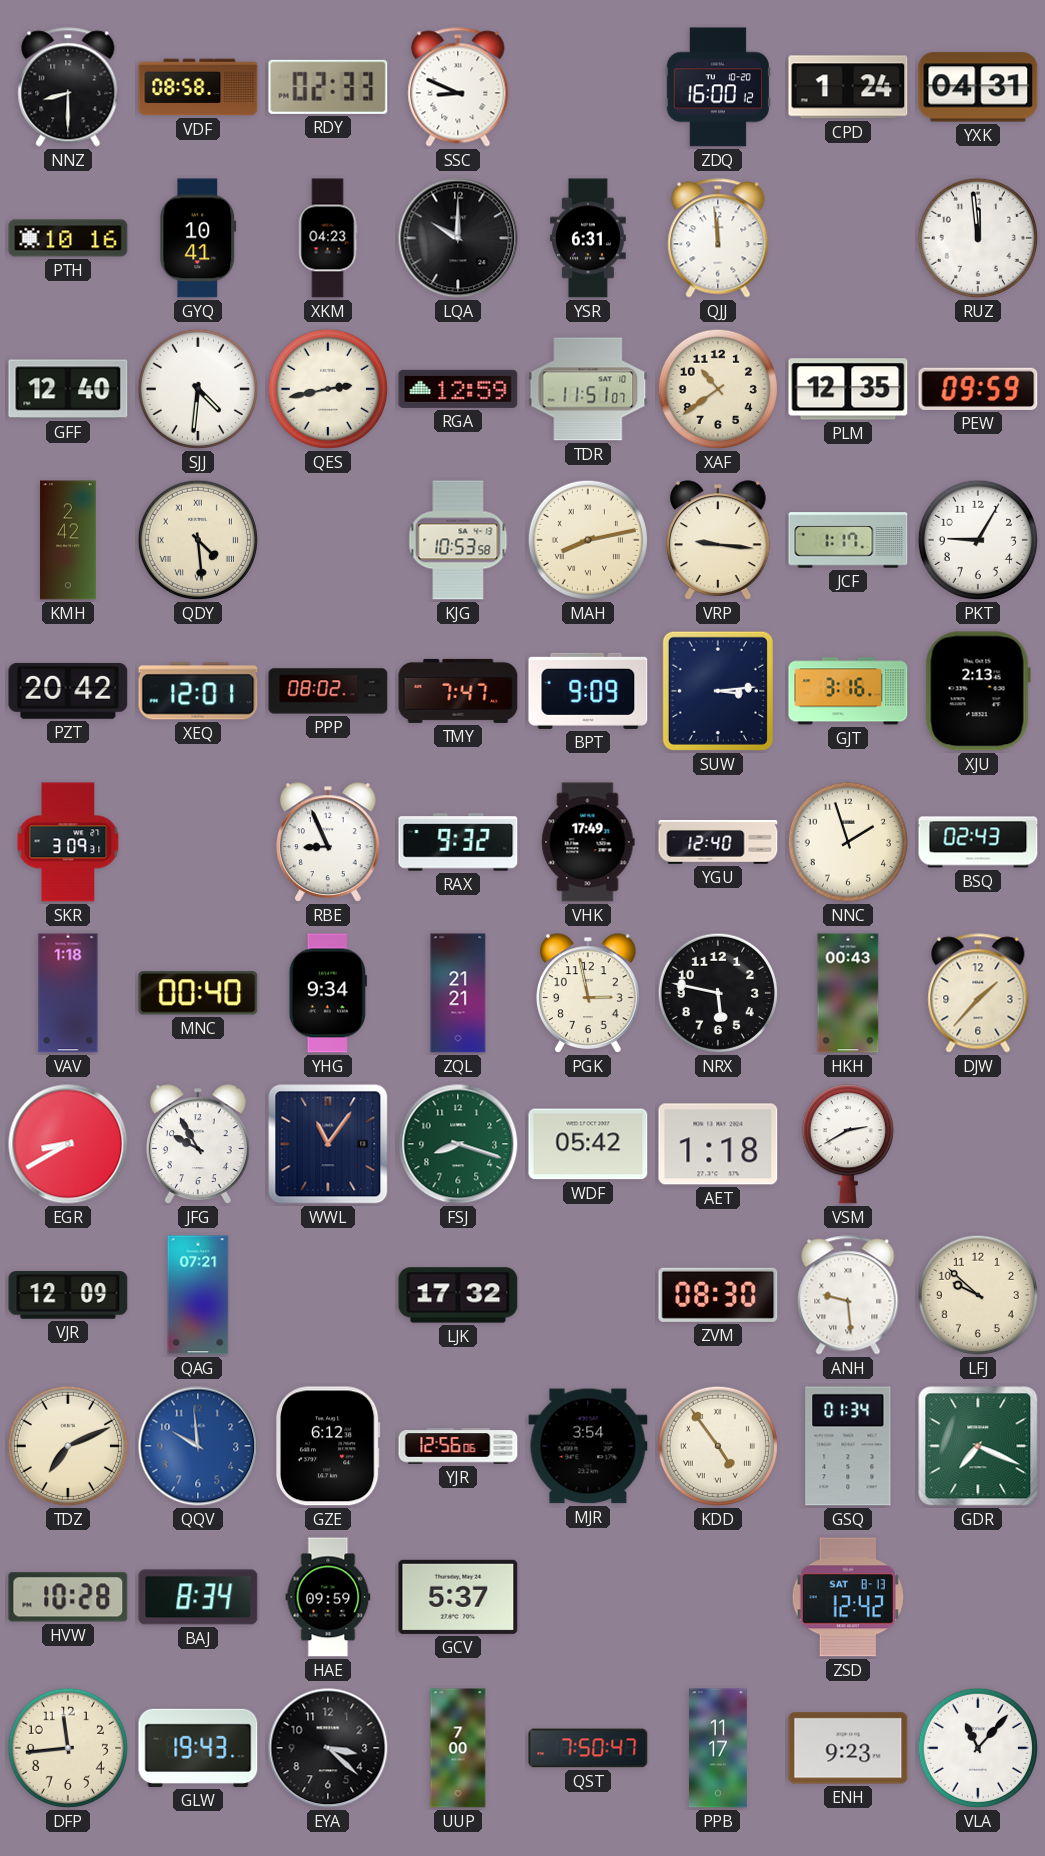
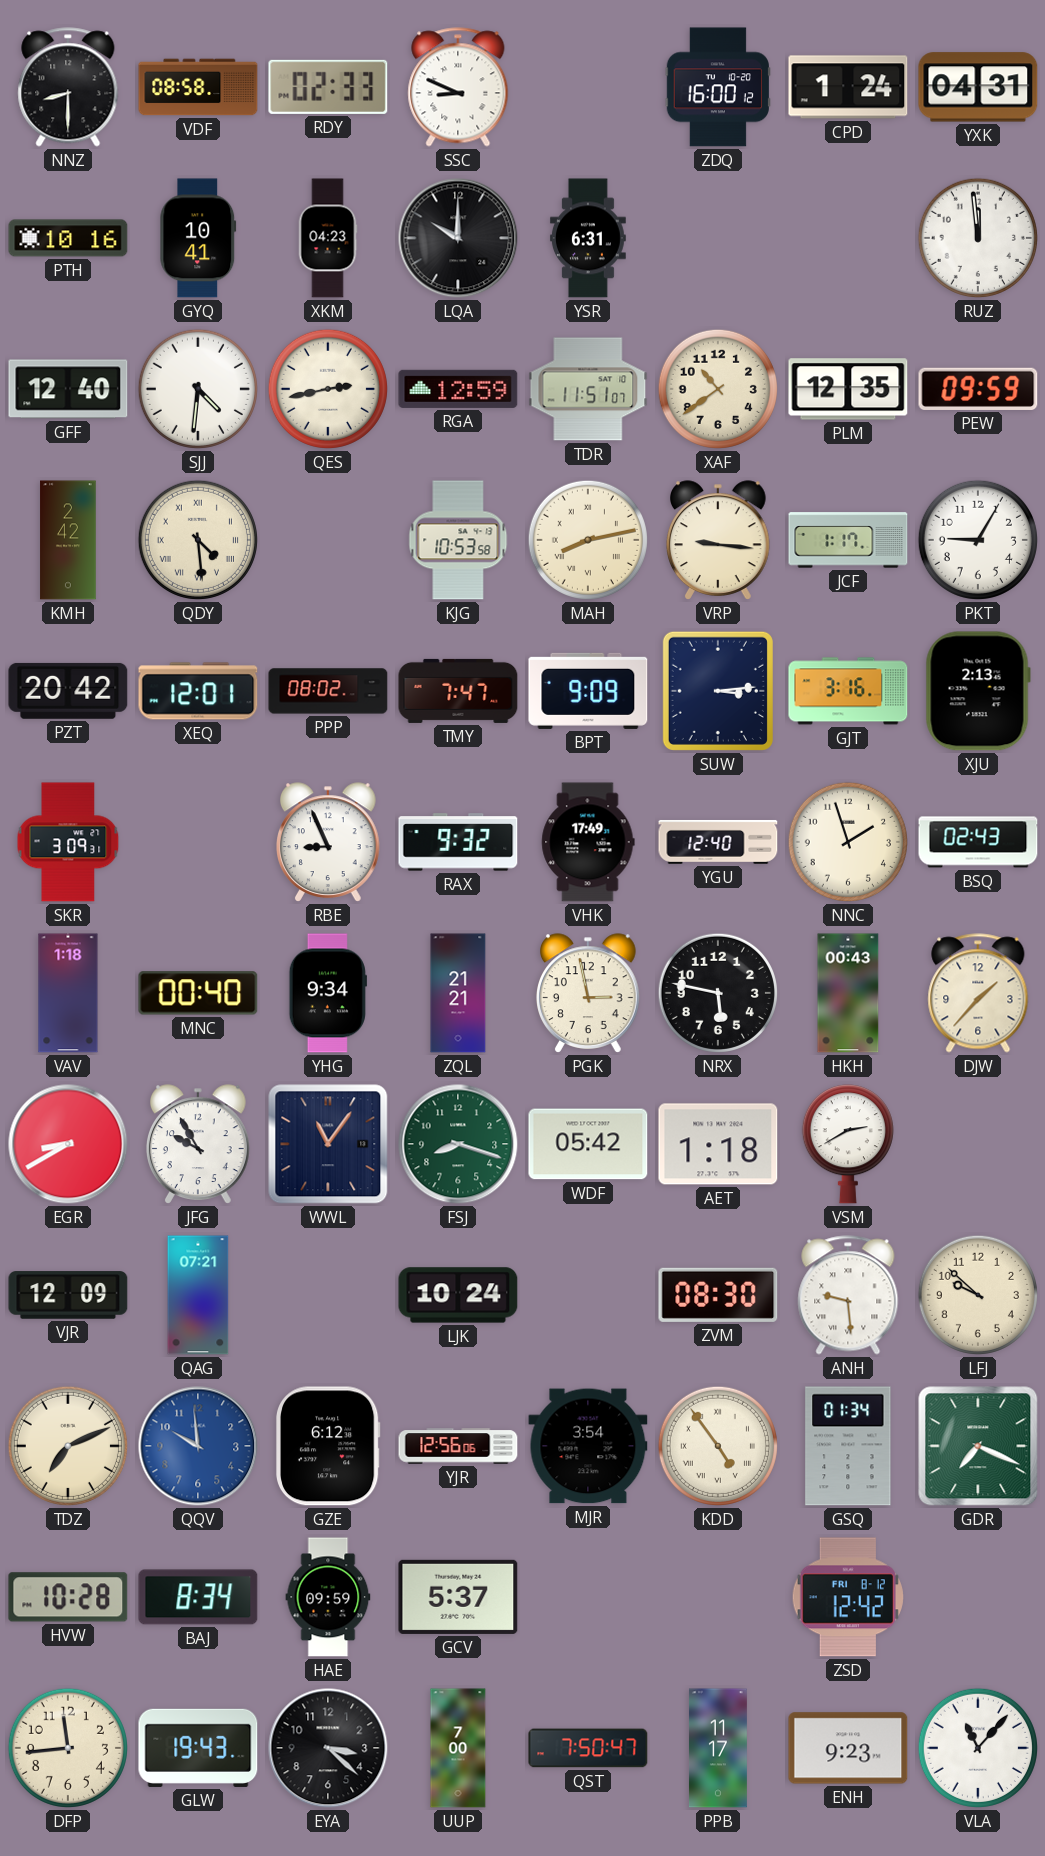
QJJ: 11:59 -> none
LJK: 17:32 -> 10:24
ZSD date: SAT 8-13 -> FRI 8-12
